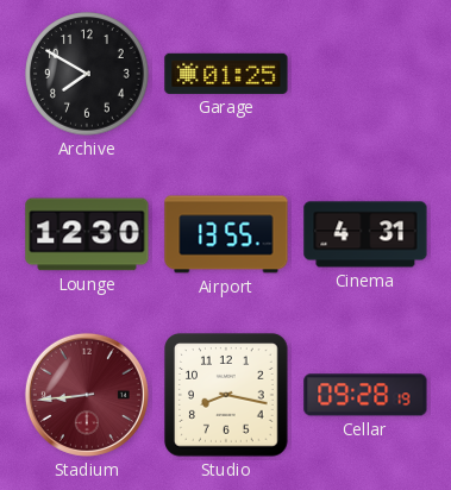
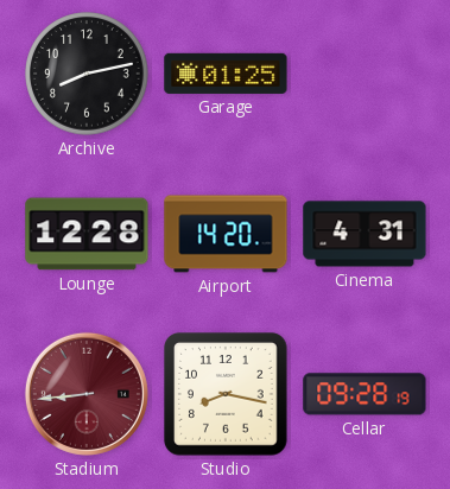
Archive: 7:50 -> 8:13
Lounge: 12:30 -> 12:28
Airport: 13:55 -> 14:20
